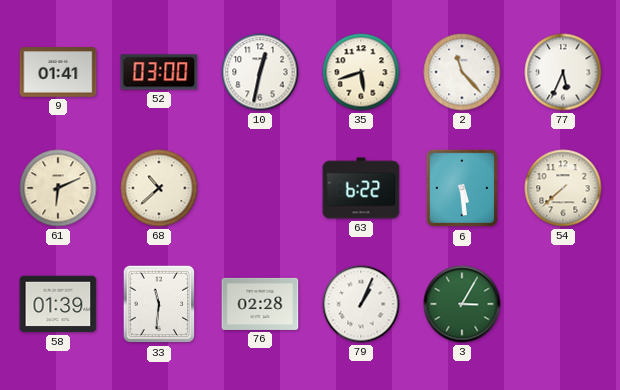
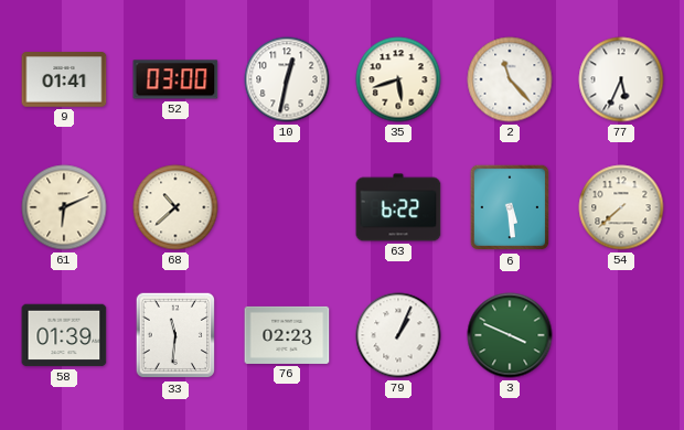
76: 02:28 -> 02:23
3: 3:05 -> 3:49
